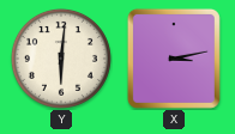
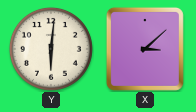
X: 3:13 -> 3:08
